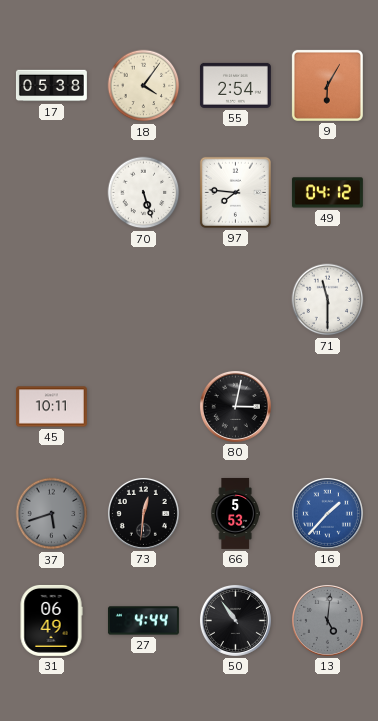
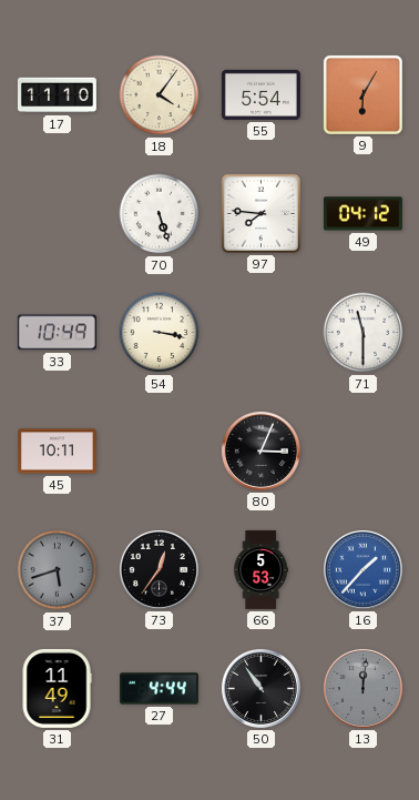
17: 05:38 -> 11:10
55: 2:54 -> 5:54
33: none -> 10:49
54: none -> 3:17
80: 3:02 -> 3:04
73: 12:31 -> 12:36
31: 06:49 -> 11:49
13: 5:01 -> 12:01
